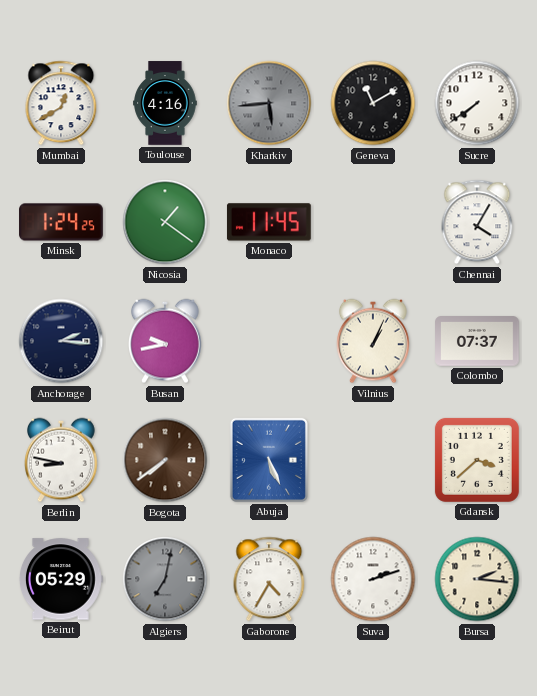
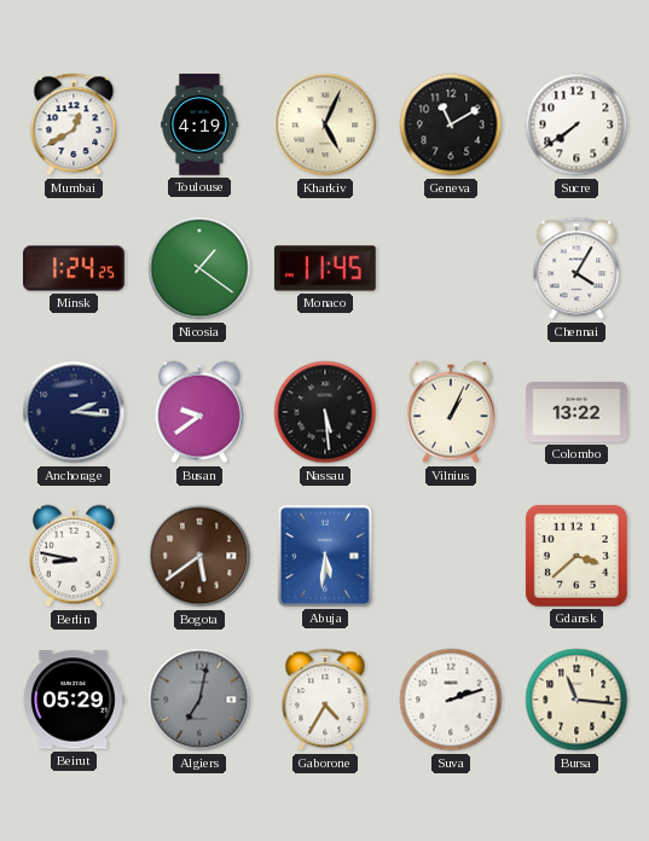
Toulouse: 4:16 -> 4:19
Kharkiv: 5:44 -> 5:04
Kharkiv dial: grey -> cream
Busan: 9:43 -> 9:39
Nassau: none -> 5:29
Colombo: 07:37 -> 13:22
Bogota: 7:39 -> 5:39
Abuja: 5:26 -> 5:31
Bursa: 2:16 -> 11:16
